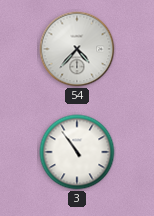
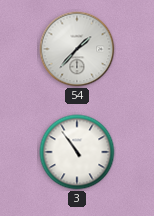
54: 4:37 -> 1:37
